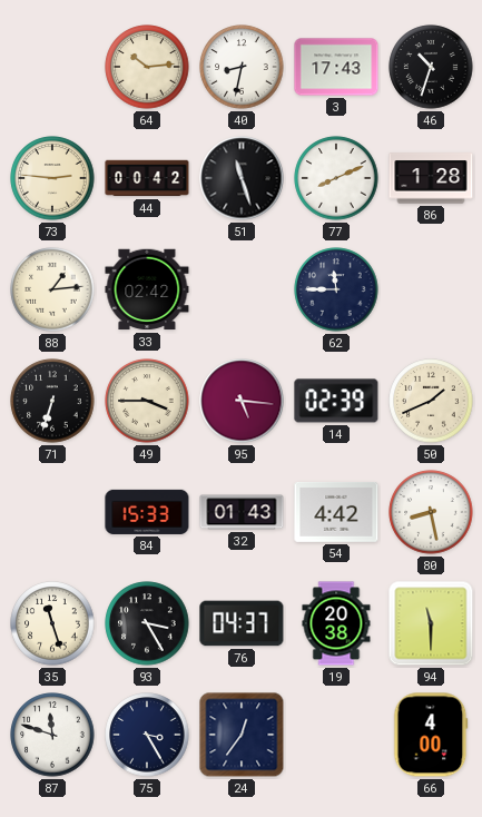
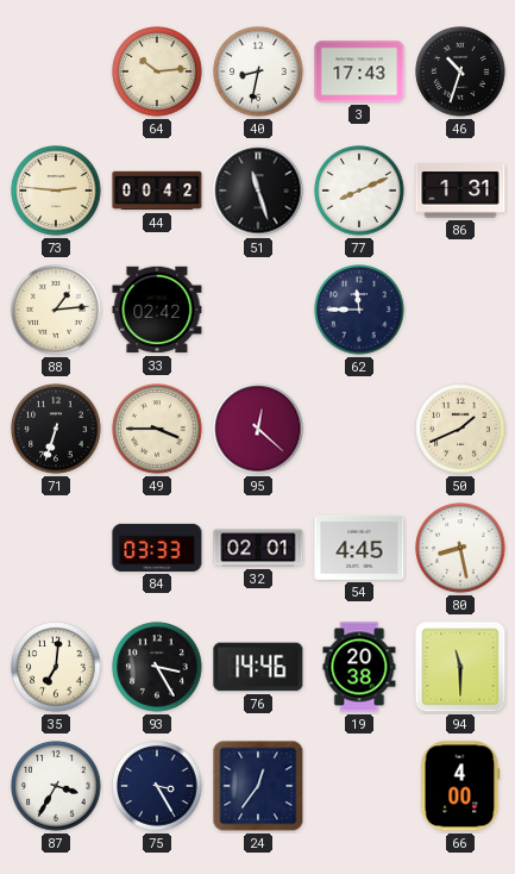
86: 1:28 -> 1:31
95: 5:16 -> 12:22
14: 02:39 -> none
84: 15:33 -> 03:33
32: 01:43 -> 02:01
54: 4:42 -> 4:45
35: 11:27 -> 7:01
76: 04:37 -> 14:46
87: 11:48 -> 3:35
